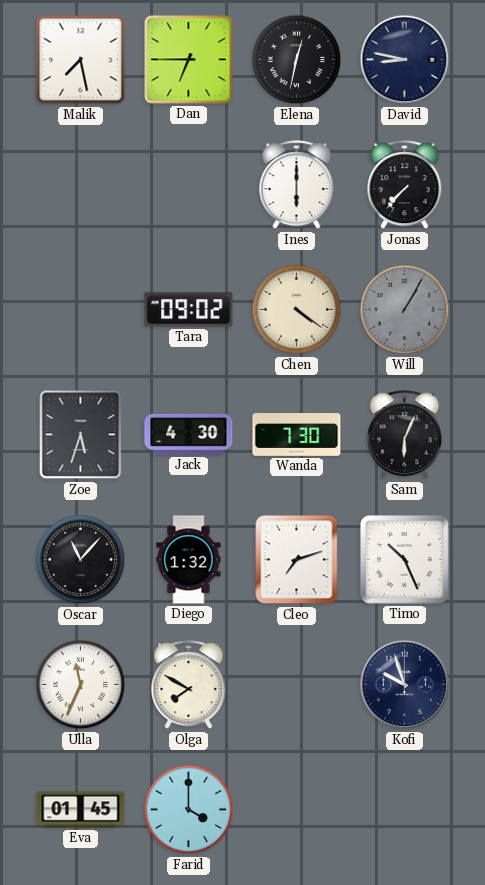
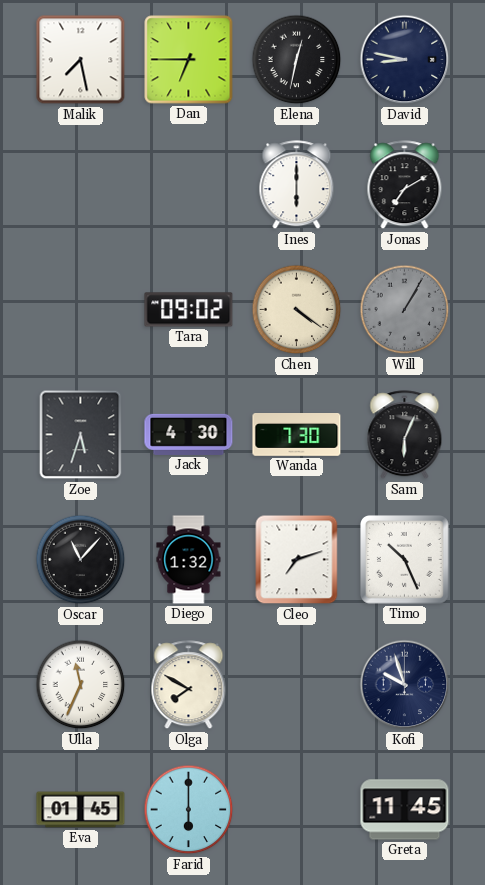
Jonas: 7:37 -> 7:10
Farid: 4:00 -> 6:00
Greta: none -> 11:45
